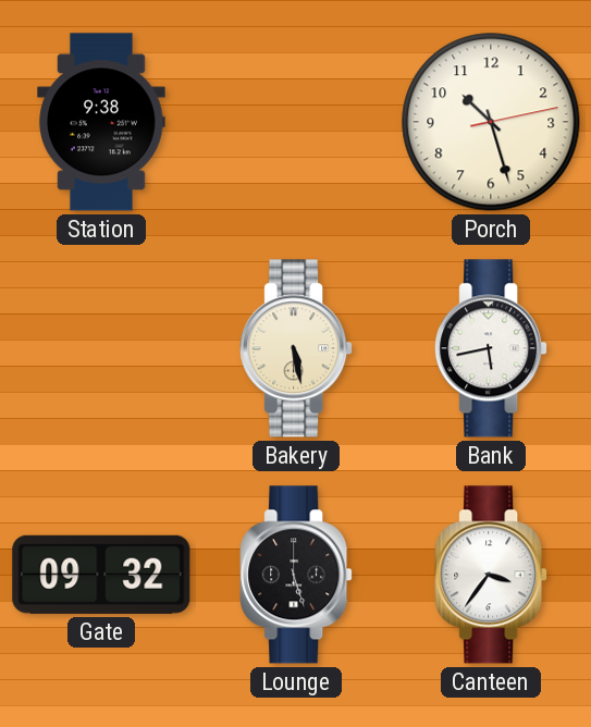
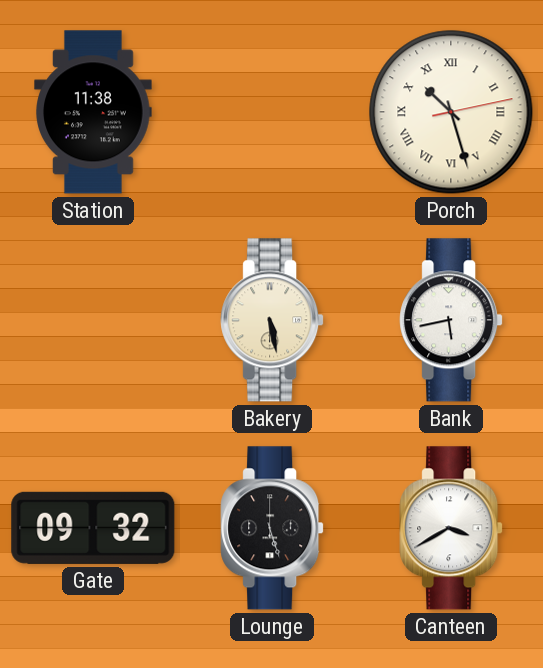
Station: 9:38 -> 11:38
Porch numerals: Arabic -> Roman
Canteen: 3:36 -> 3:40
